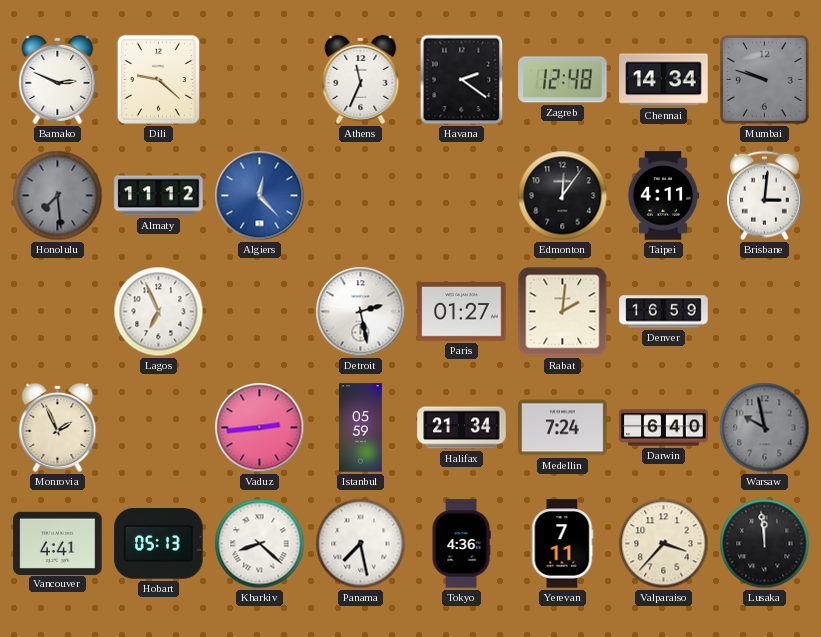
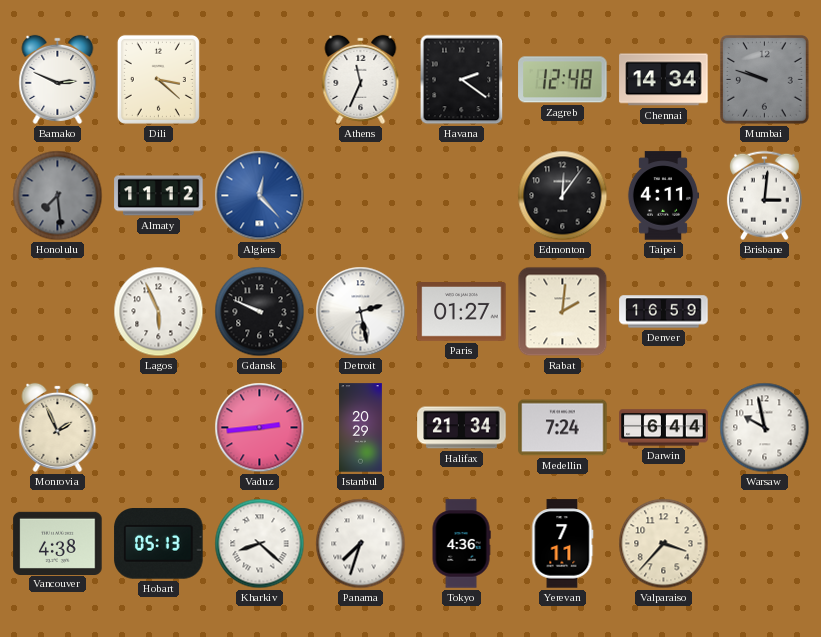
Dili: 9:22 -> 3:22
Lagos: 6:56 -> 5:56
Gdansk: none -> 9:49
Istanbul: 05:59 -> 20:29
Darwin: 6:40 -> 6:44
Warsaw dial: grey -> white
Vancouver: 4:41 -> 4:38
Panama: 7:28 -> 7:33
Lusaka: 11:59 -> none
